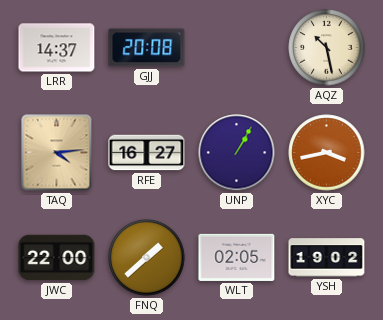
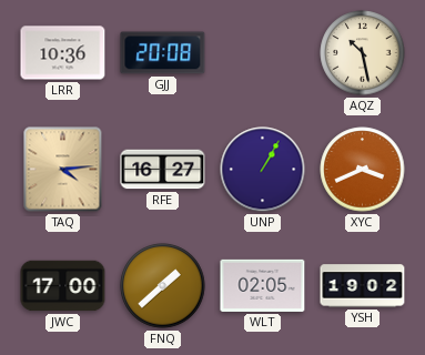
LRR: 14:37 -> 10:36
XYC: 3:43 -> 3:41
JWC: 22:00 -> 17:00
